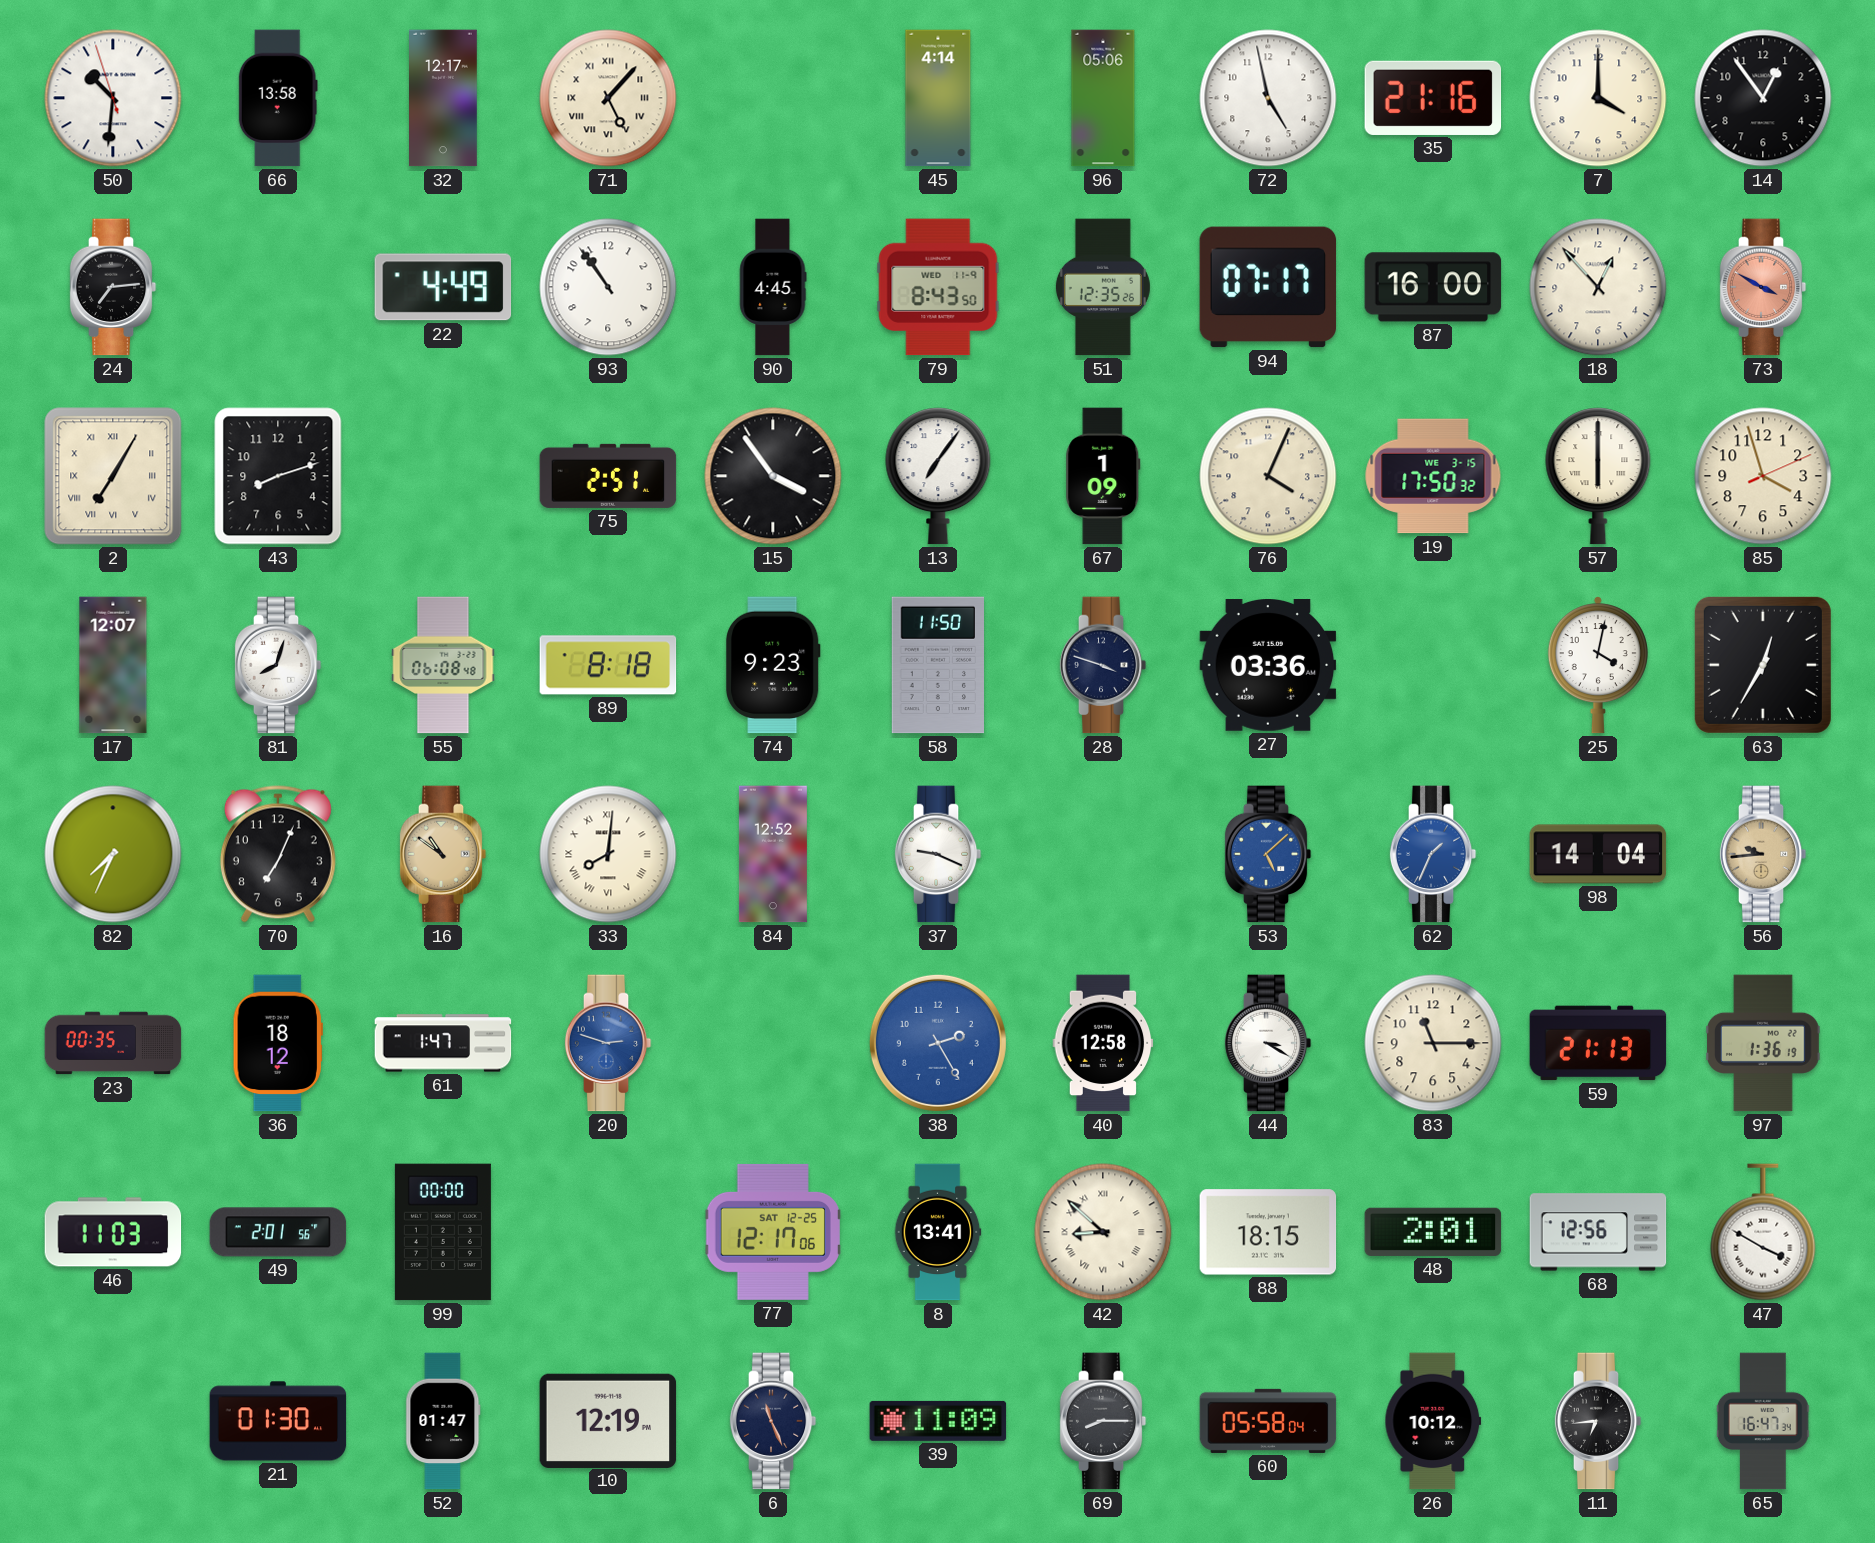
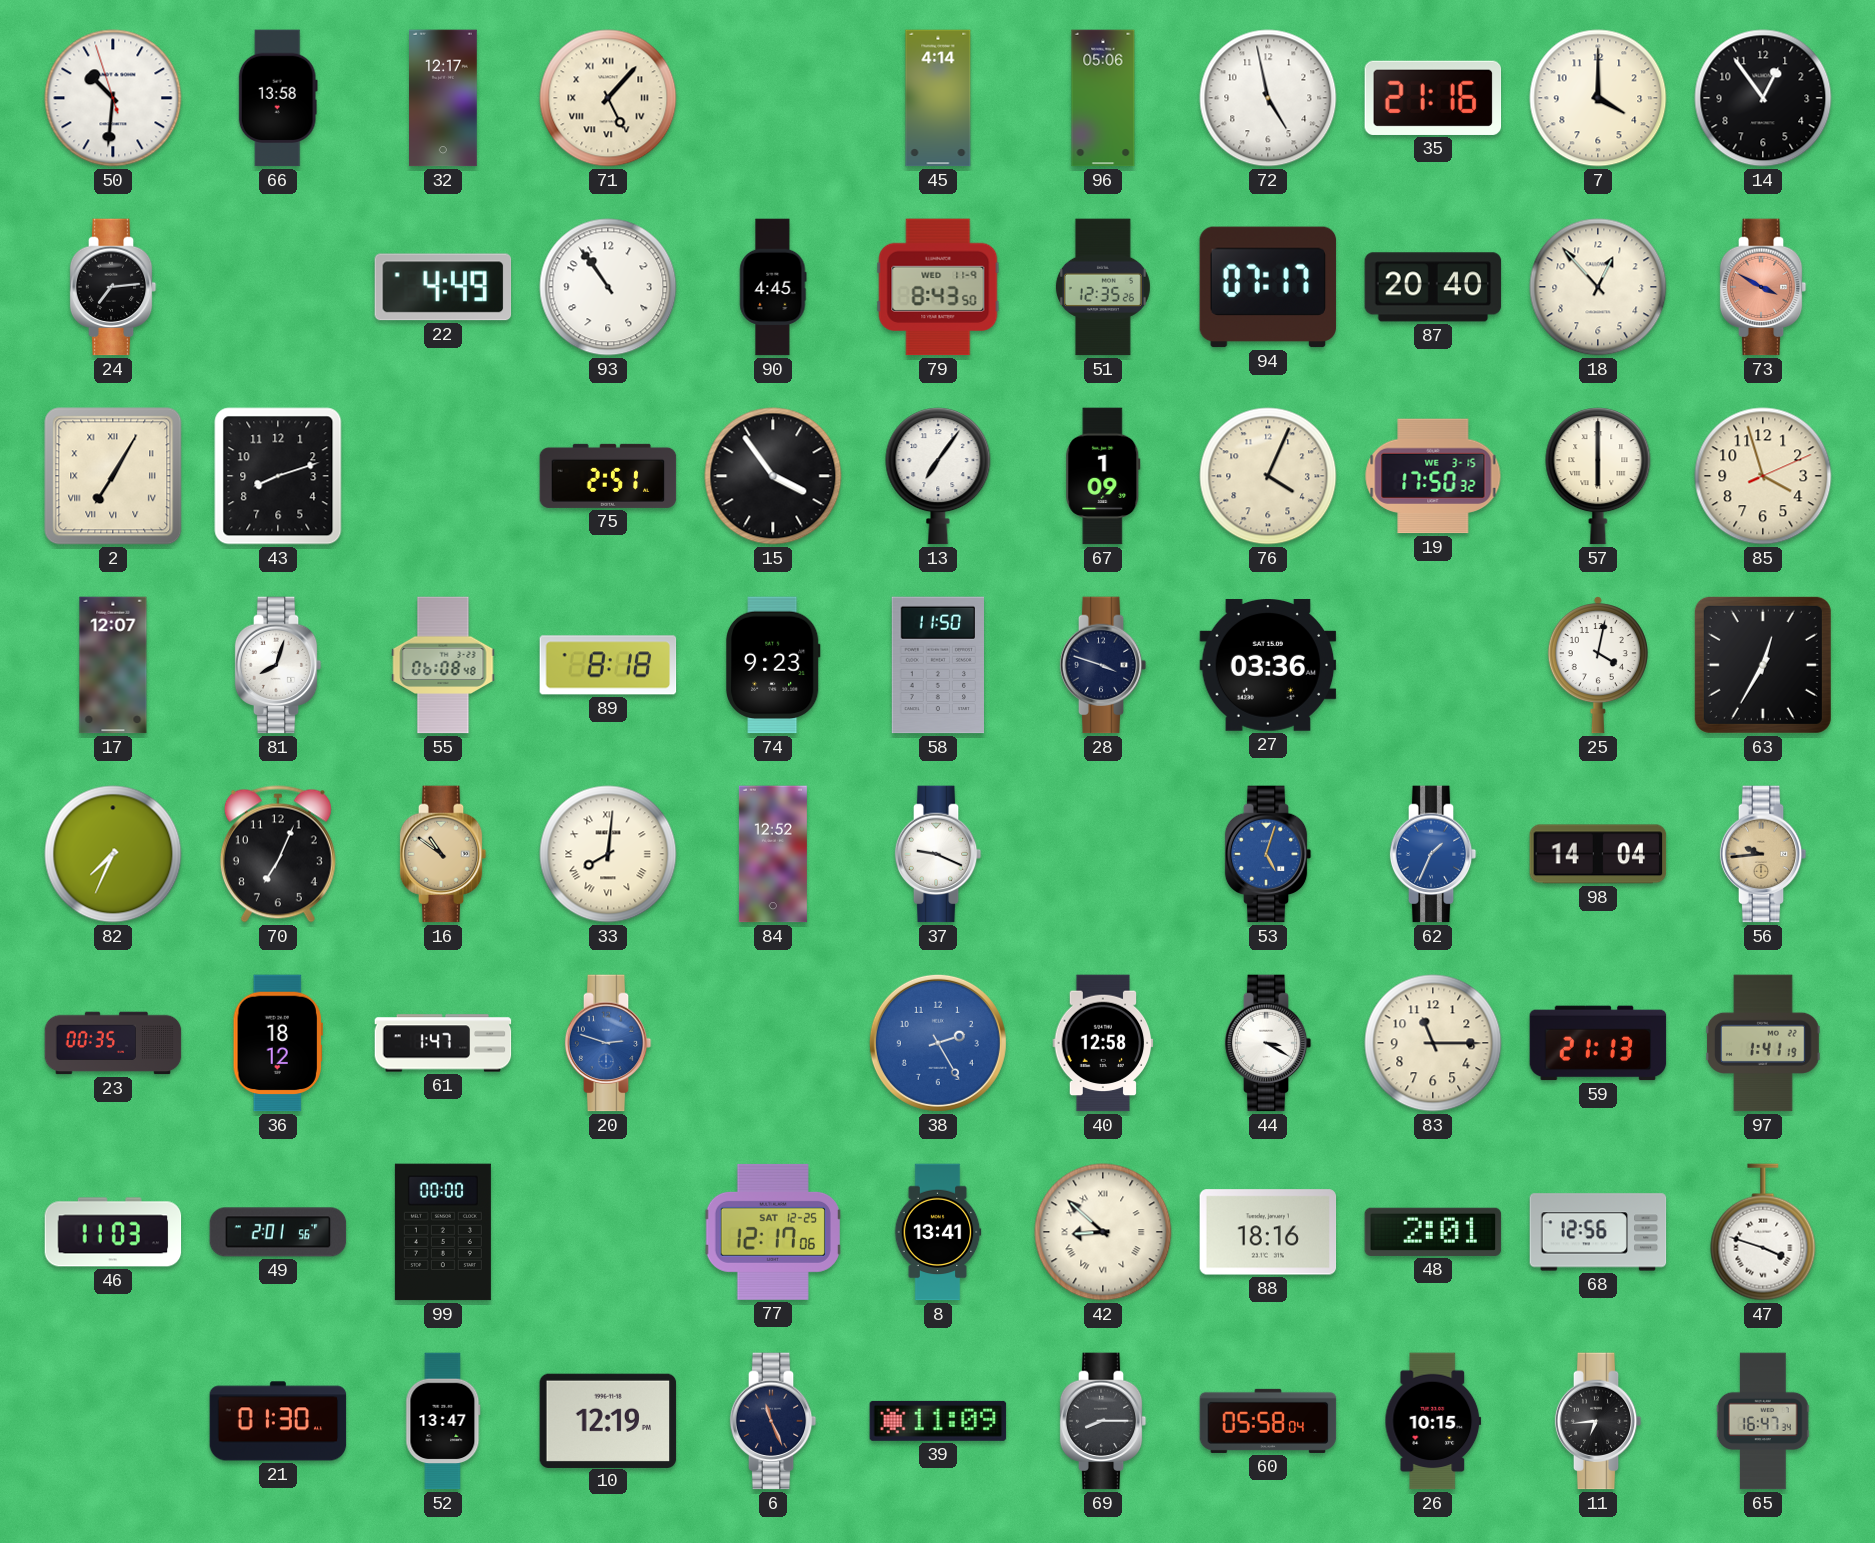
87: 16:00 -> 20:40
53: 5:08 -> 5:03
97: 1:36 -> 1:41
88: 18:15 -> 18:16
47: 3:50 -> 3:48
52: 01:47 -> 13:47
26: 10:12 -> 10:15
